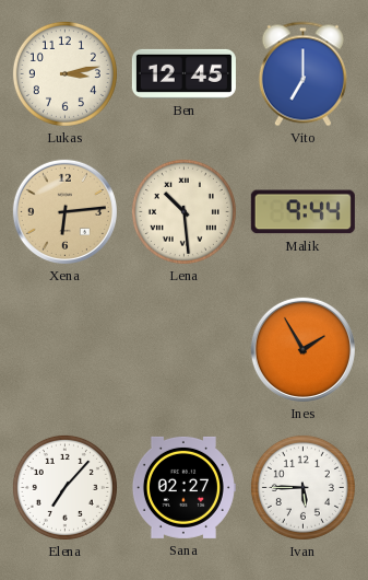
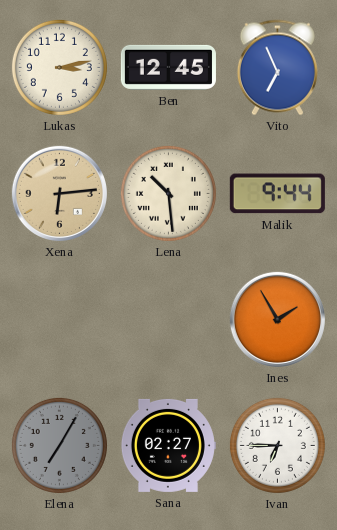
Vito: 7:00 -> 6:56
Elena: 7:07 -> 7:05
Elena dial: white -> grey
Ivan: 5:45 -> 6:45
